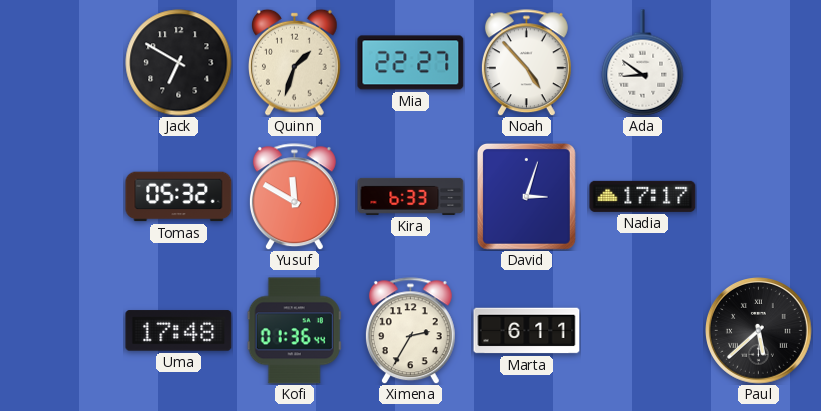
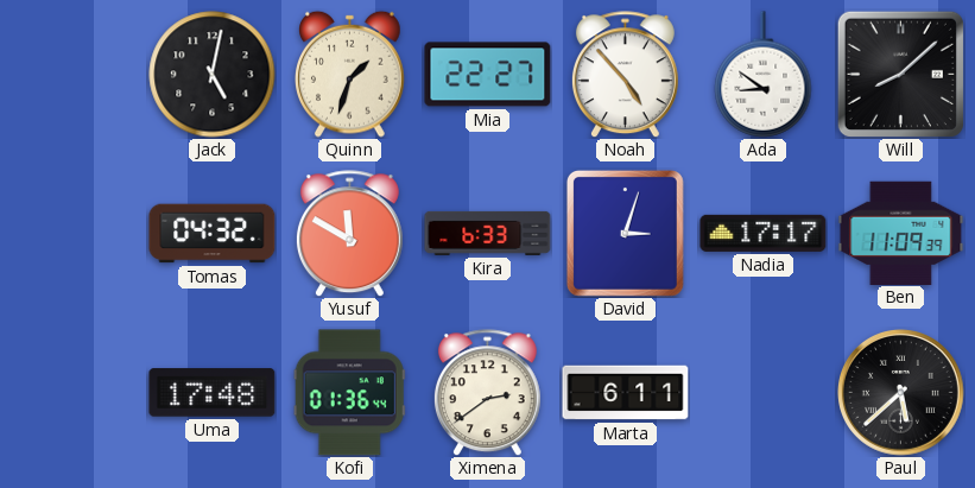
Jack: 6:50 -> 5:02
Will: none -> 8:08
Tomas: 05:32 -> 04:32
Ben: none -> 11:09
Ximena: 2:35 -> 2:39
